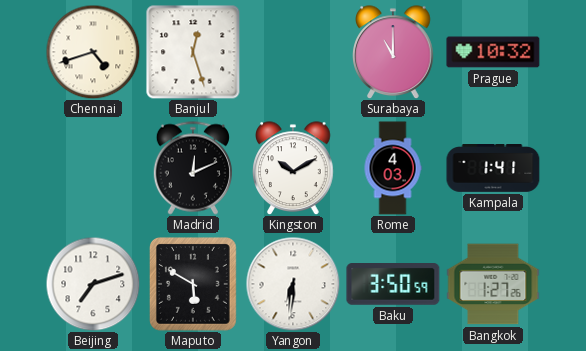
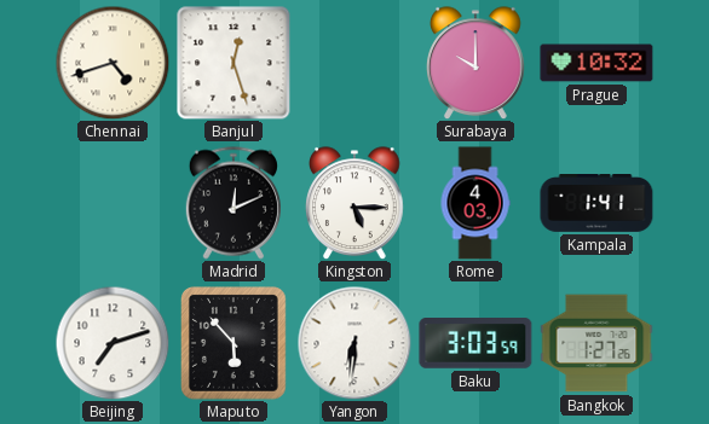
Surabaya: 11:00 -> 10:00
Kingston: 10:10 -> 5:15
Maputo: 5:50 -> 5:53
Baku: 3:50 -> 3:03
